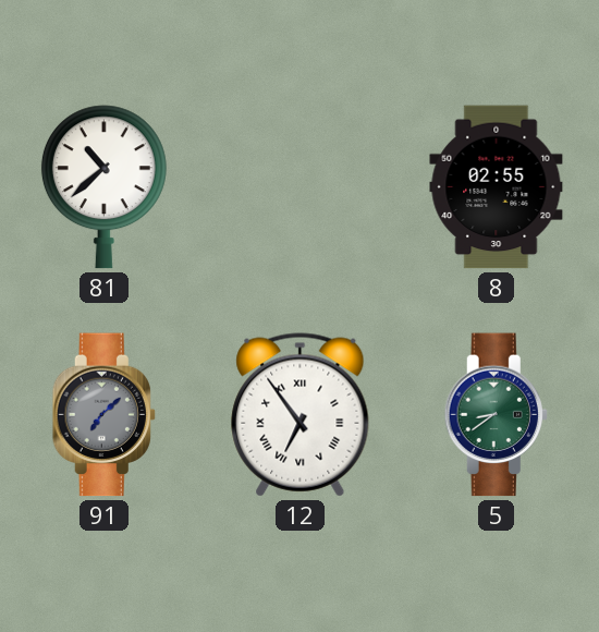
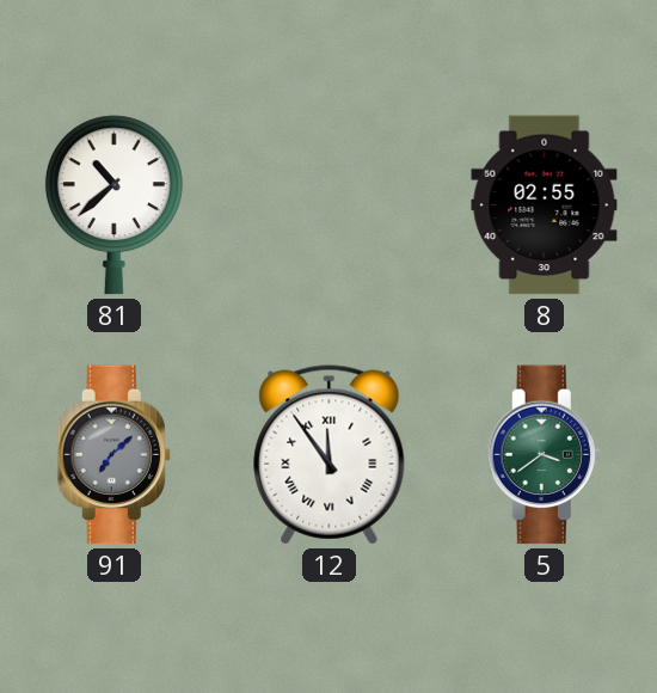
12: 6:54 -> 11:54
5: 8:39 -> 3:39
